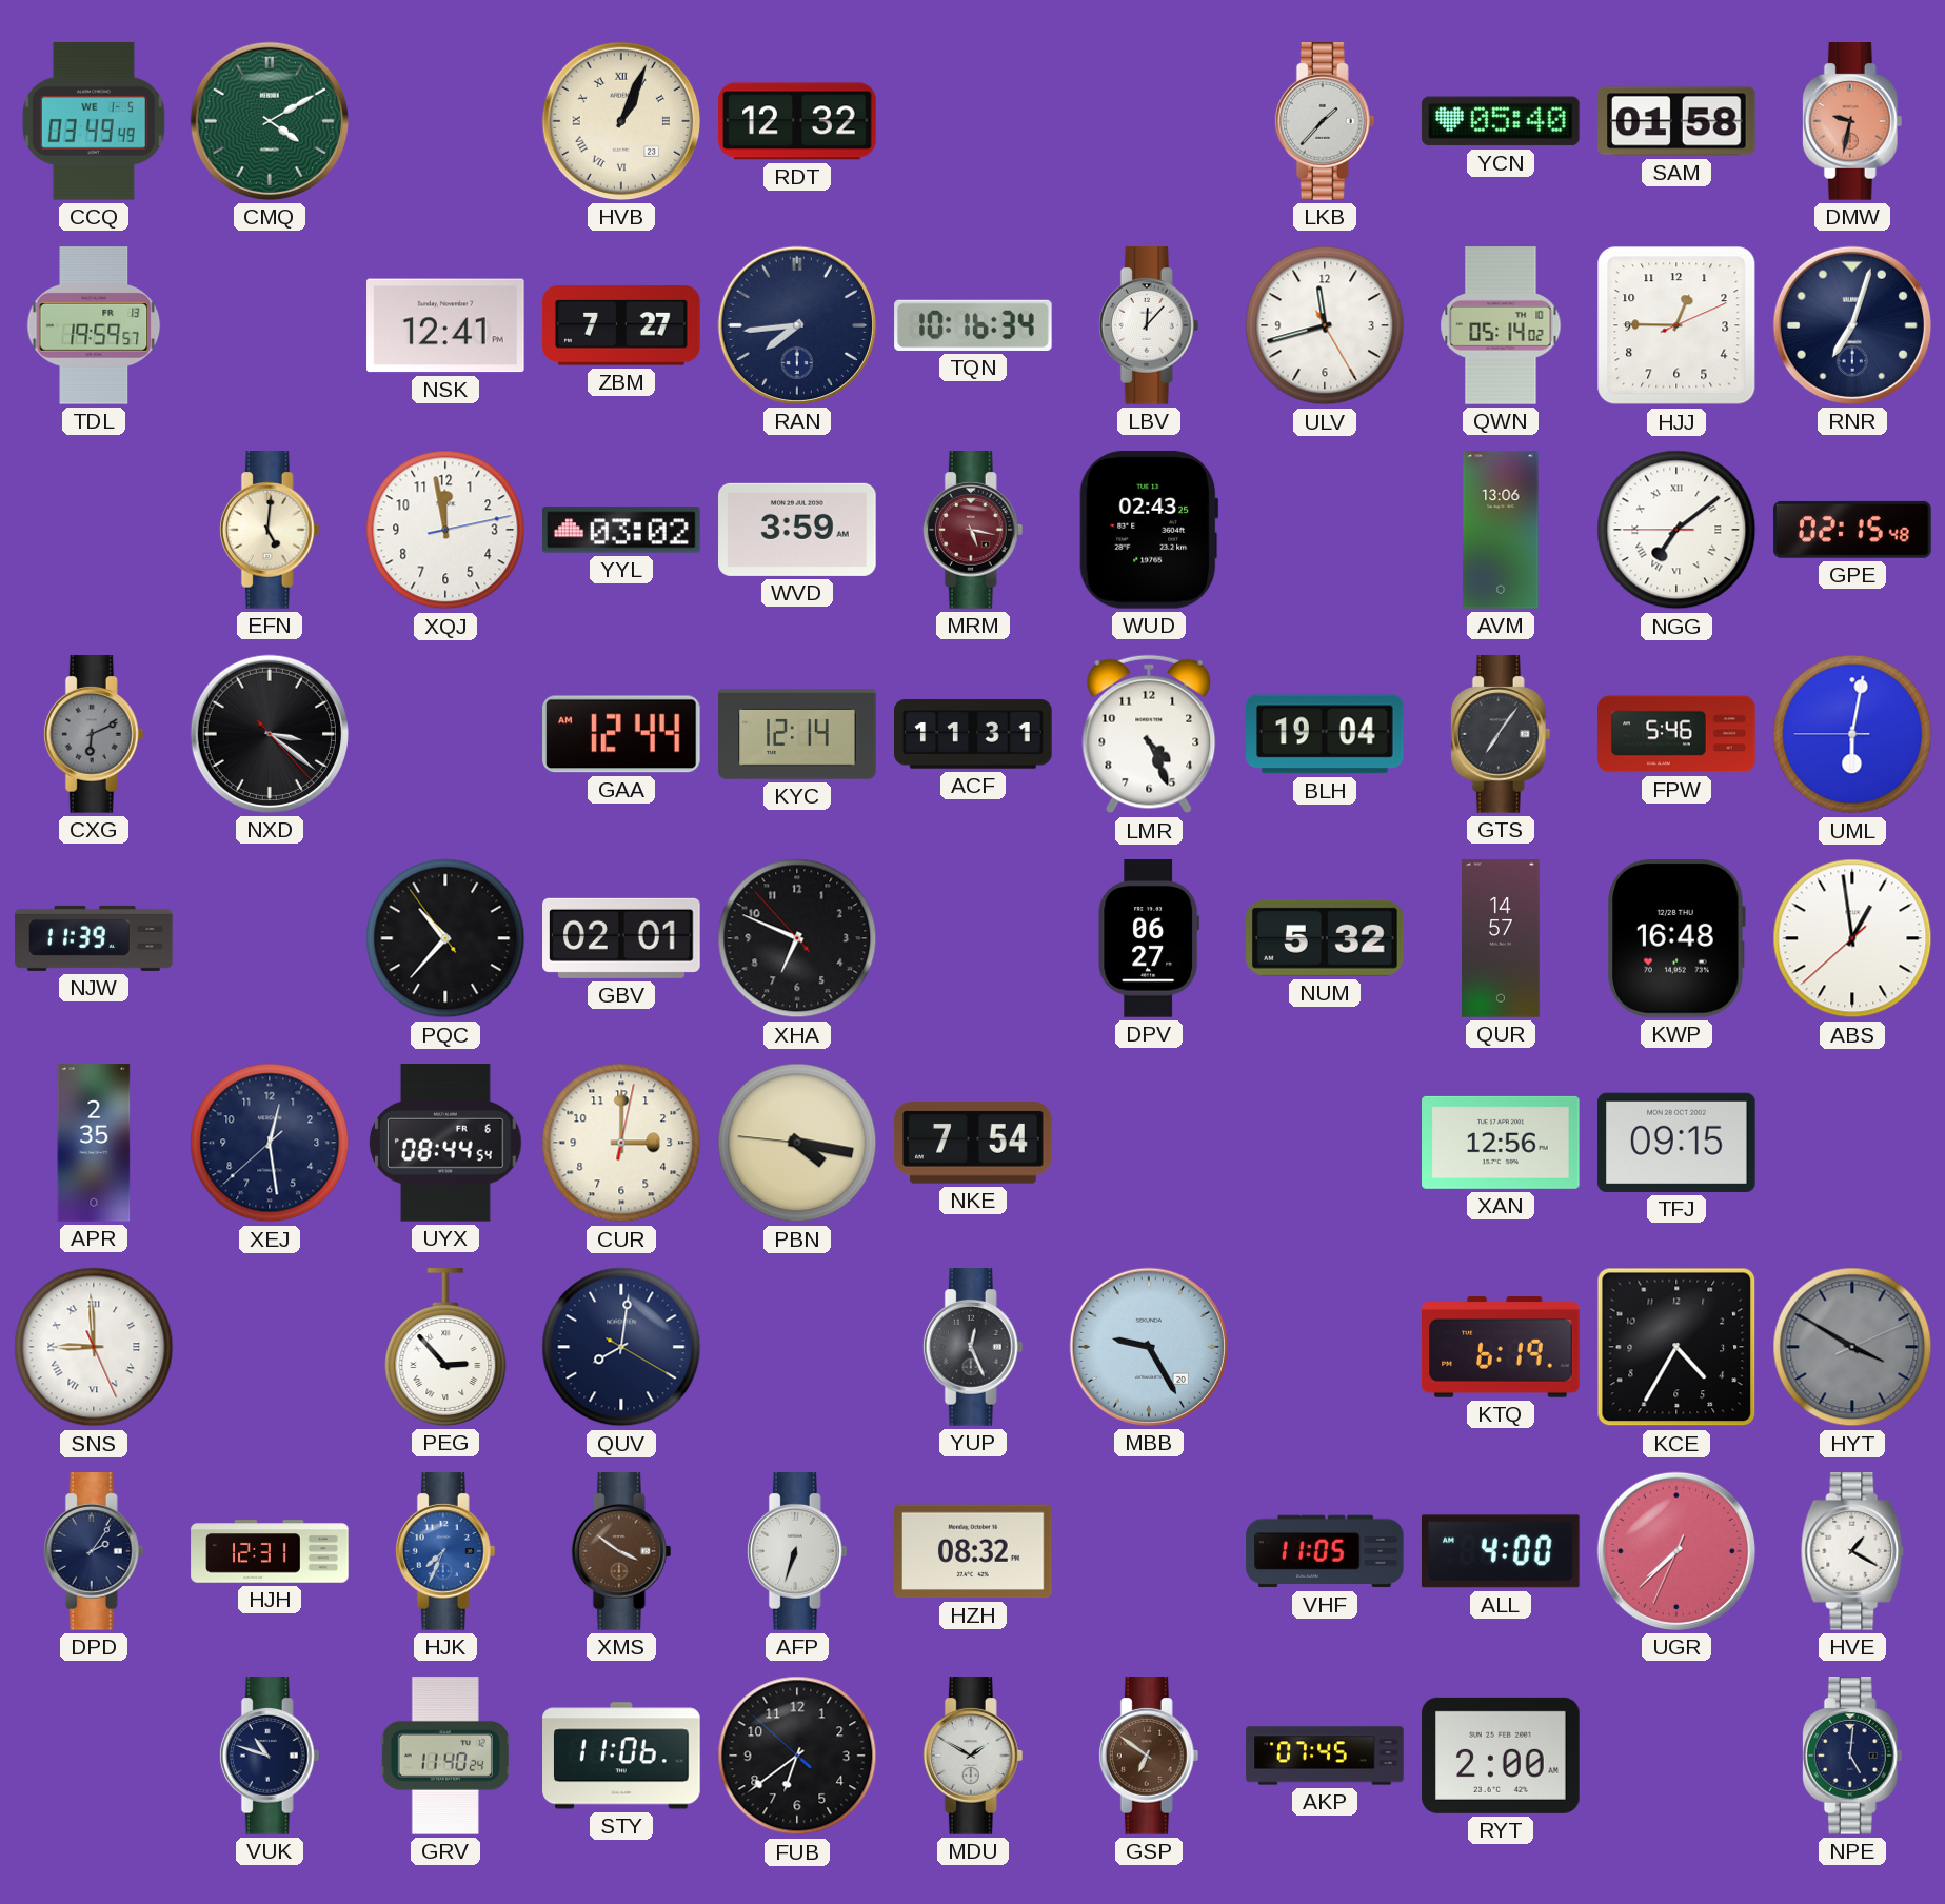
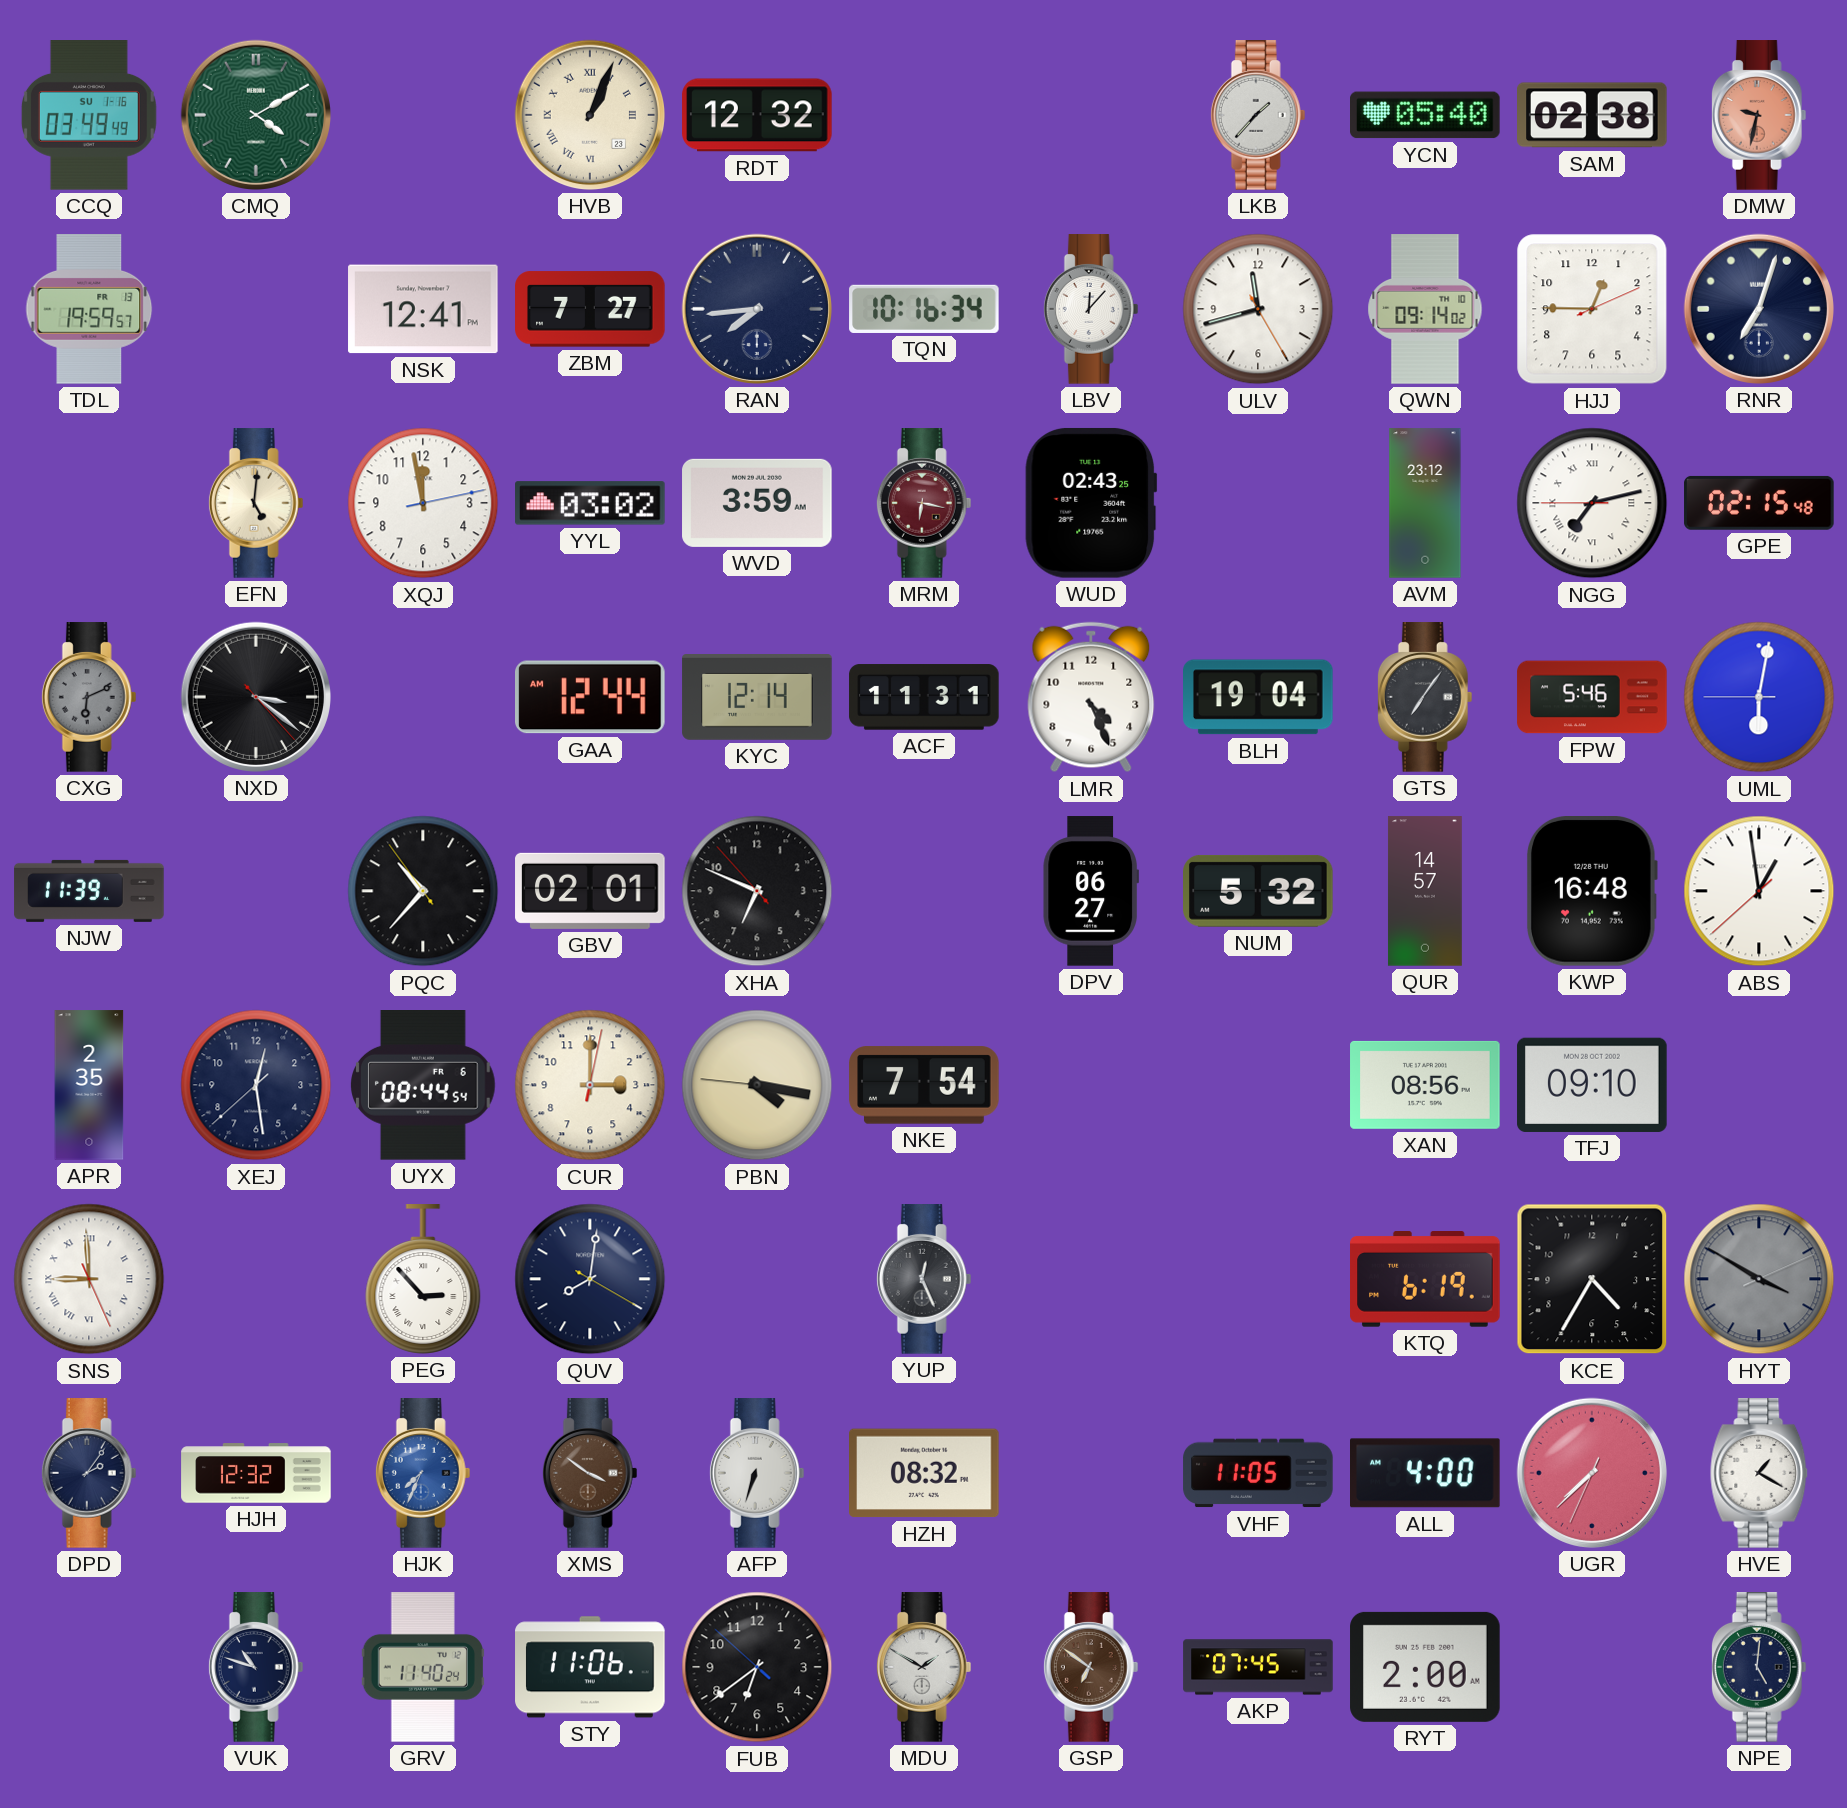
CCQ date: WE 1-5 -> SU 1-16
SAM: 01:58 -> 02:38
QWN: 05:14 -> 09:14
MRM: 5:17 -> 6:17
AVM: 13:06 -> 23:12
NGG: 7:08 -> 7:12
XAN: 12:56 -> 08:56
TFJ: 09:15 -> 09:10
MBB: 9:25 -> none
HJH: 12:31 -> 12:32
